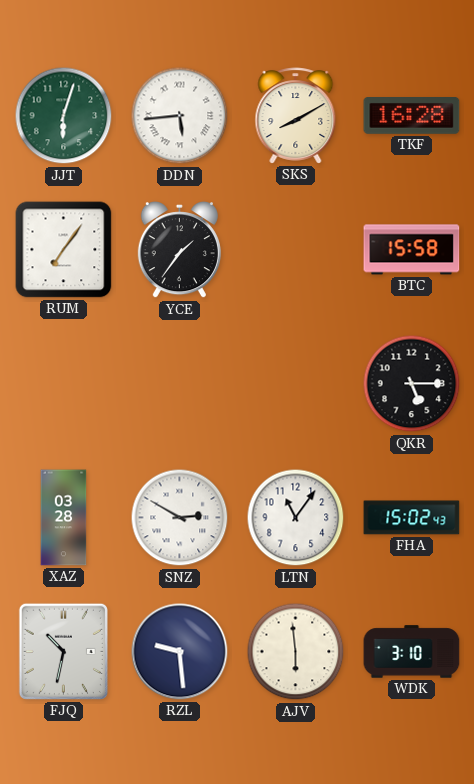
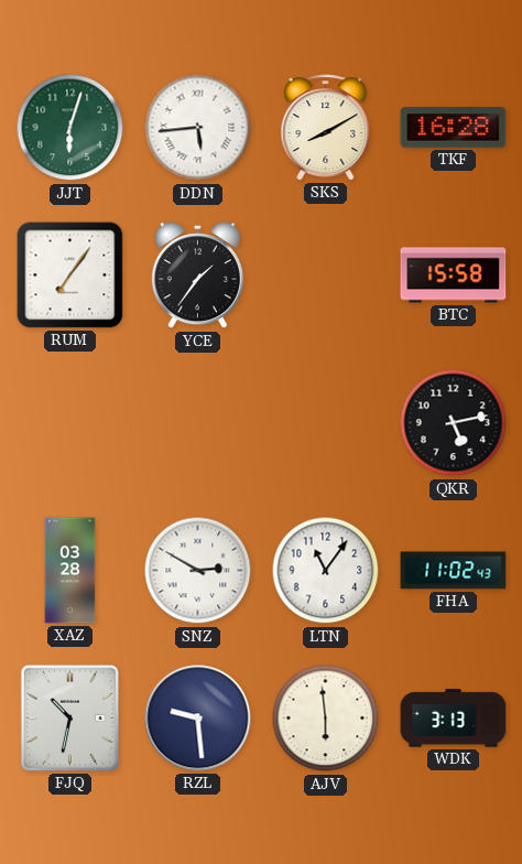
QKR: 5:15 -> 5:13
FHA: 15:02 -> 11:02
WDK: 3:10 -> 3:13
